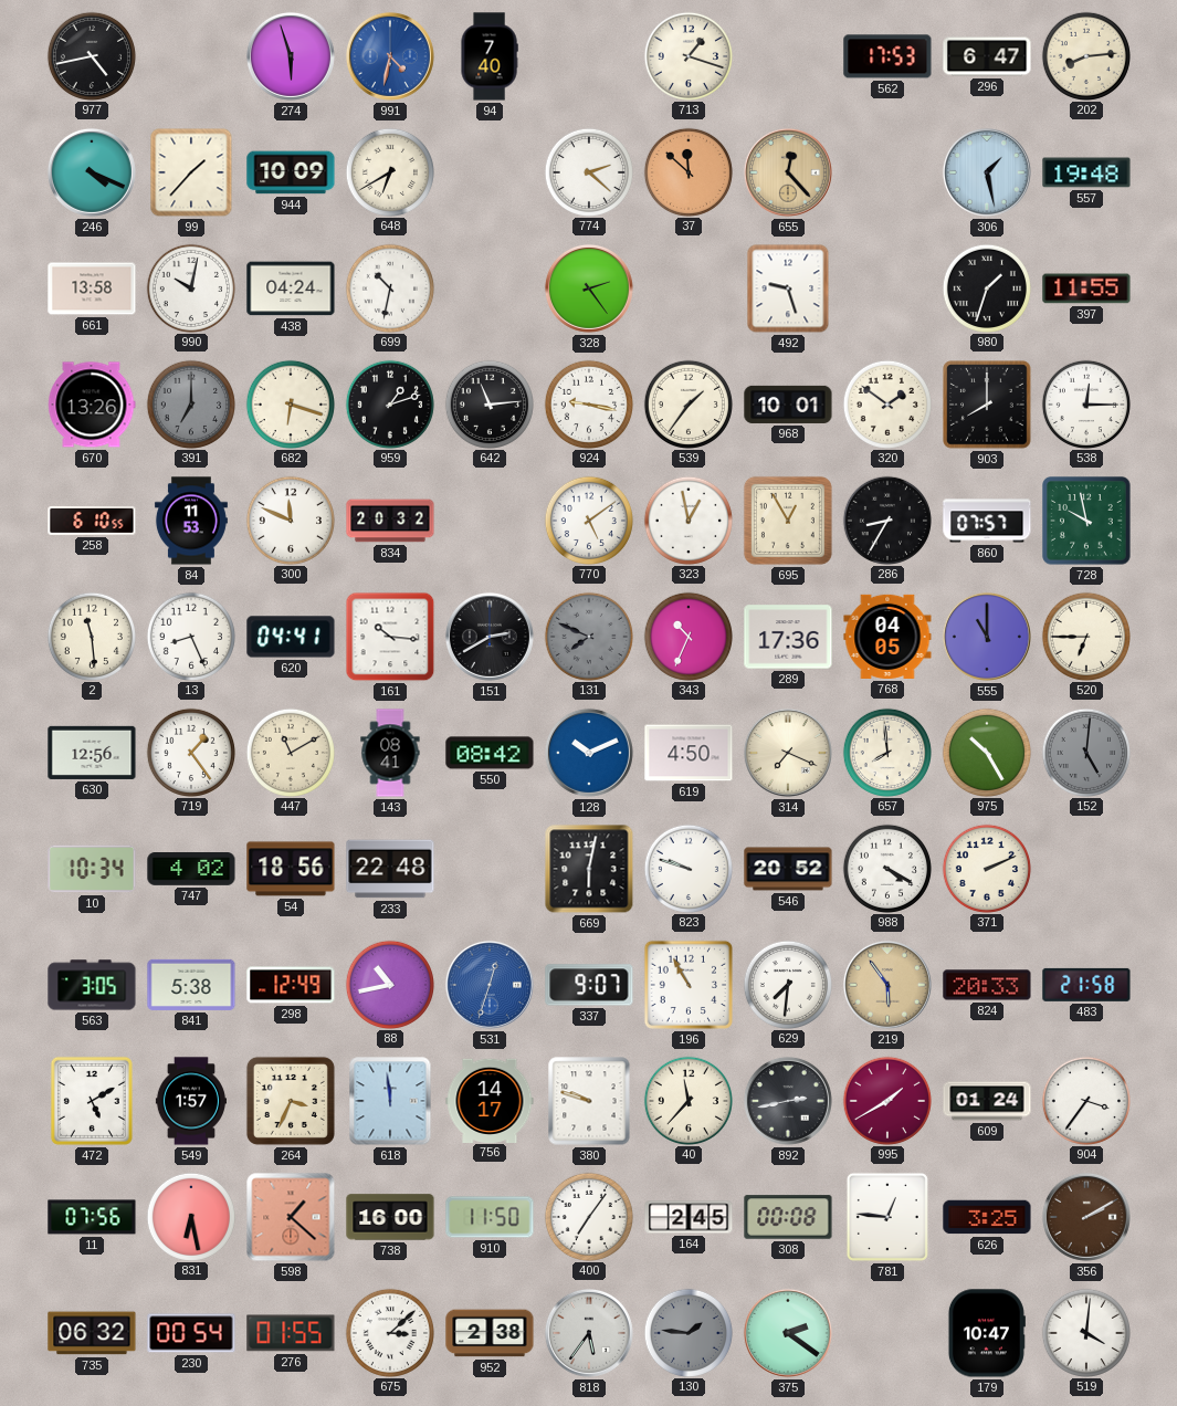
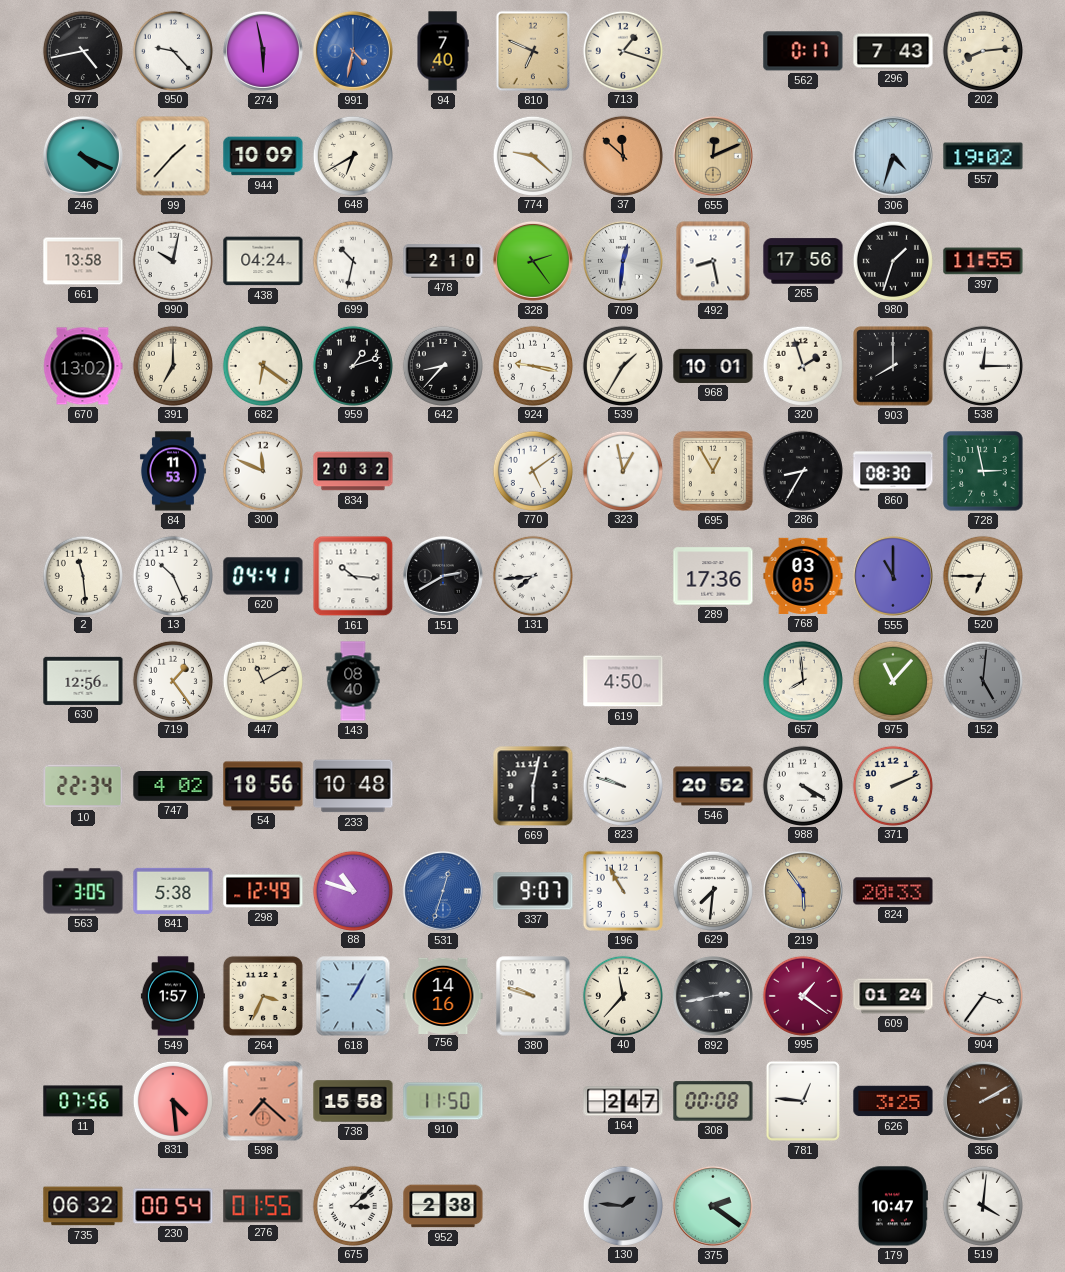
950: none -> 9:23
274: 5:57 -> 5:58
810: none -> 6:49
562: 17:53 -> 0:17
296: 6:47 -> 7:43
774: 2:22 -> 9:22
655: 12:23 -> 12:11
306: 1:28 -> 4:33
557: 19:48 -> 19:02
478: none -> 2:10
709: none -> 12:31
492: 9:27 -> 8:28
265: none -> 17:56
670: 13:26 -> 13:02
391 dial: grey -> cream
682: 6:18 -> 6:21
642: 11:14 -> 8:37
539: 1:36 -> 1:35
320: 1:51 -> 1:57
258: 6:10 -> none
860: 07:57 -> 08:30
728: 9:58 -> 2:58
13: 8:26 -> 10:26
131: 7:49 -> 7:44
131 dial: grey -> white
343: 10:34 -> none
768: 04:05 -> 03:05
143: 08:41 -> 08:40
550: 08:42 -> none
128: 10:11 -> none
314: 7:19 -> none
975: 10:25 -> 11:07
10: 10:34 -> 22:34
233: 22:48 -> 10:48
88: 10:43 -> 10:48
483: 21:58 -> none
472: 5:10 -> none
618: 11:59 -> 1:05
756: 14:17 -> 14:16
995: 1:40 -> 1:21
831: 6:28 -> 4:29
598: 1:22 -> 7:22
738: 16:00 -> 15:58
400: 7:06 -> none
164: 2:45 -> 2:47
818: 5:36 -> none
